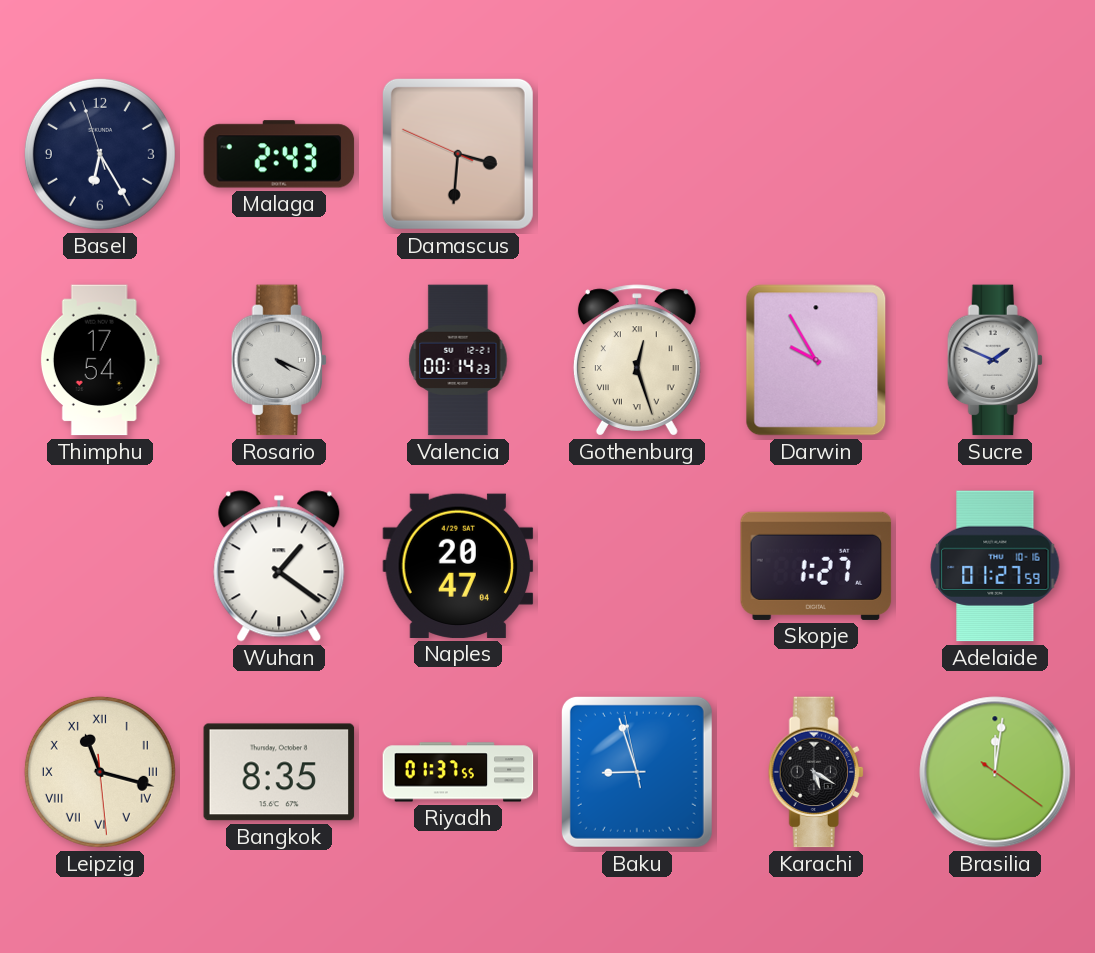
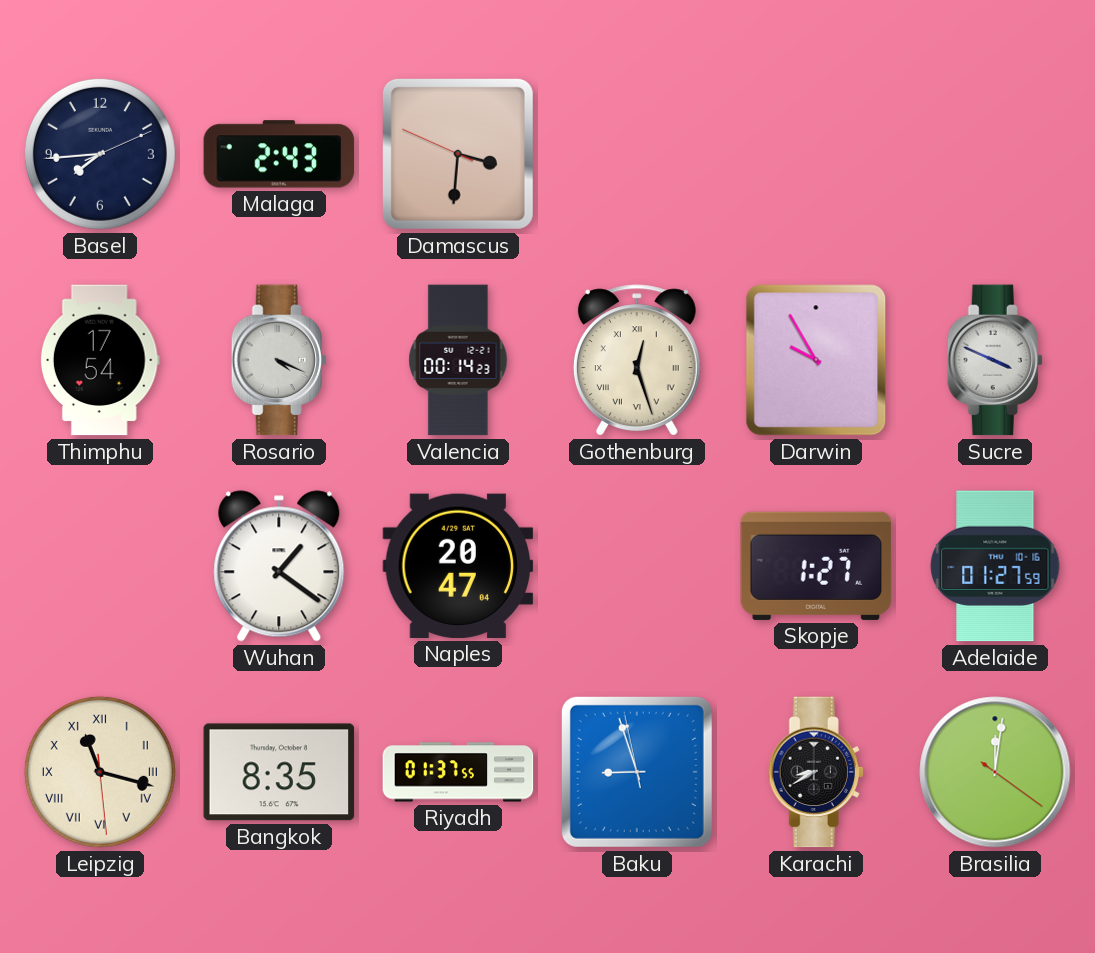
Basel: 6:24 -> 7:44
Sucre: 1:49 -> 3:49
Karachi: 5:20 -> 8:40
